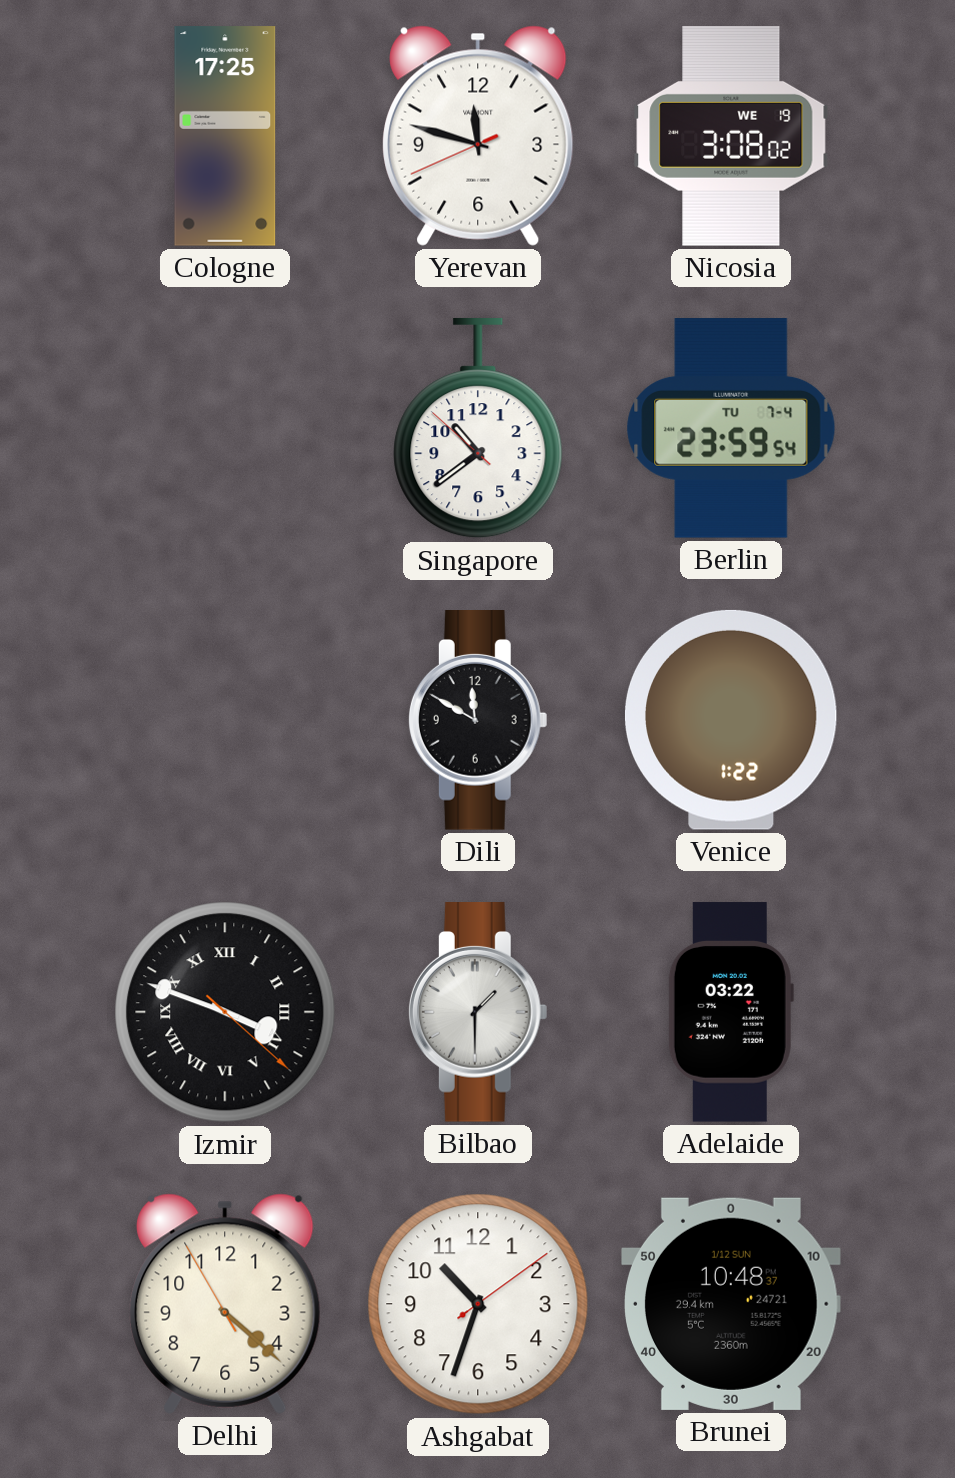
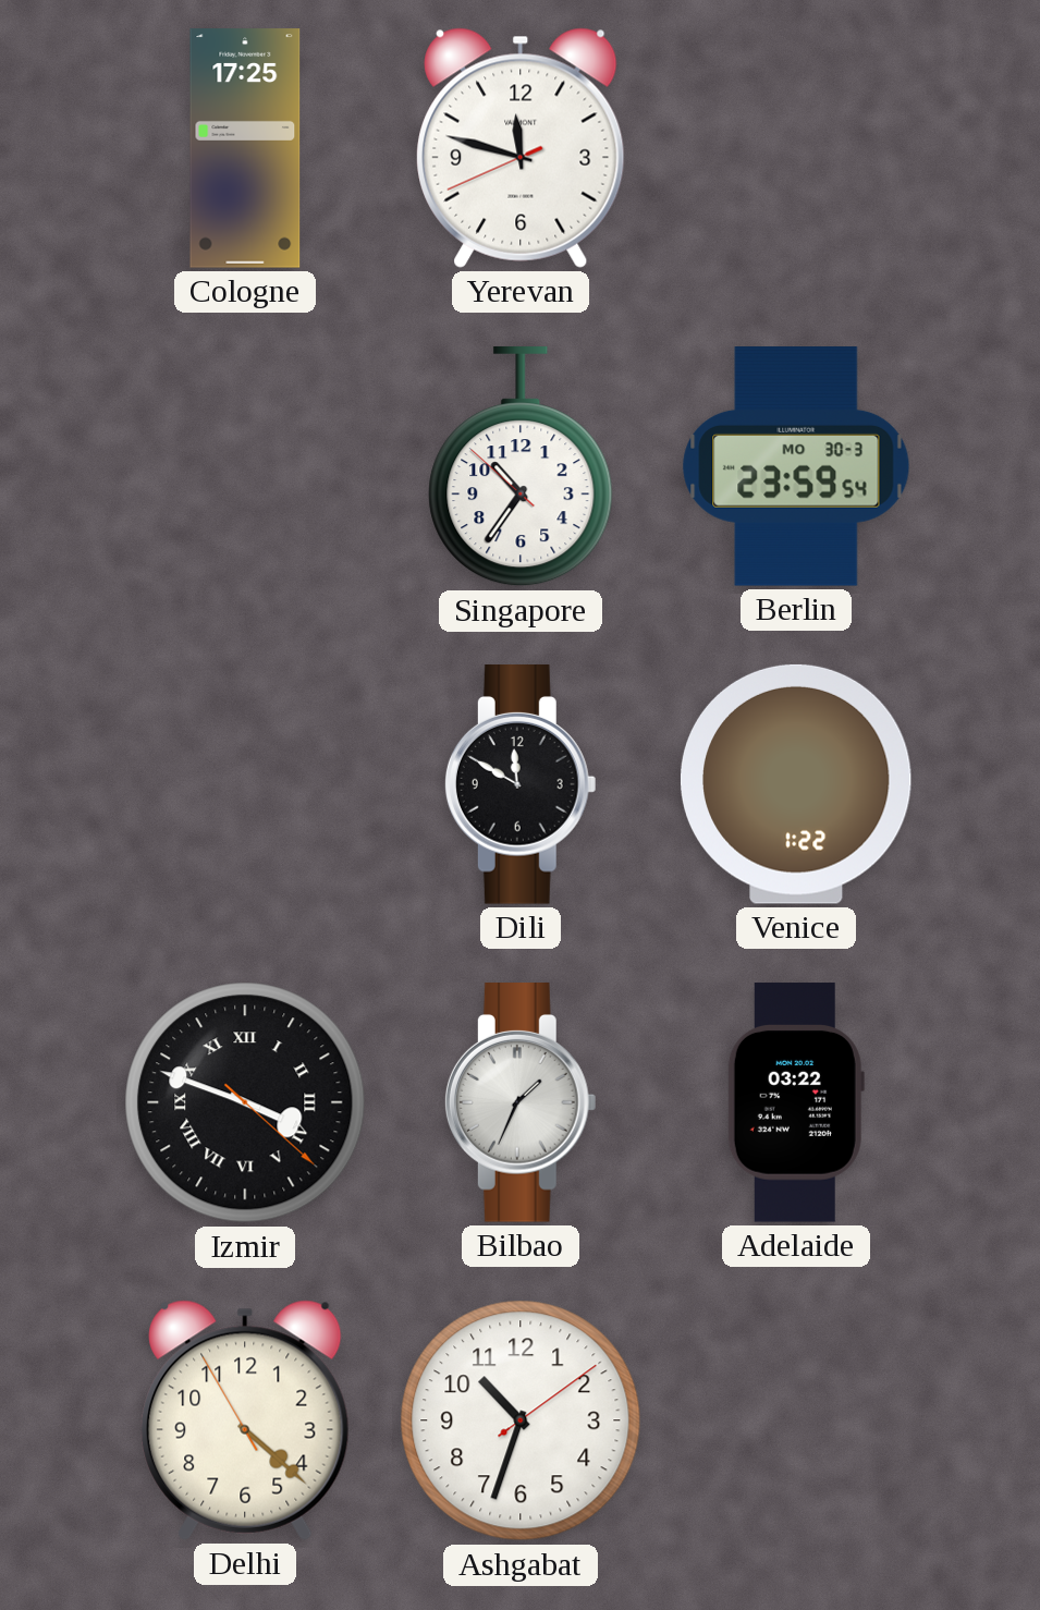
Nicosia: 3:08 -> none
Singapore: 10:38 -> 10:35
Berlin date: TU 7-4 -> MO 30-3
Bilbao: 1:30 -> 1:34
Brunei: 10:48 -> none
